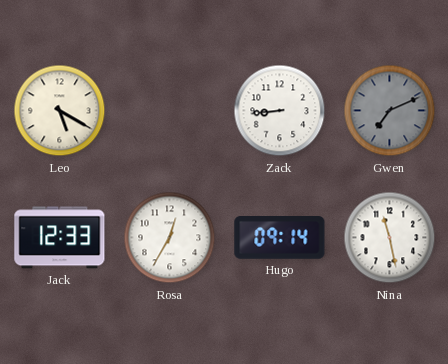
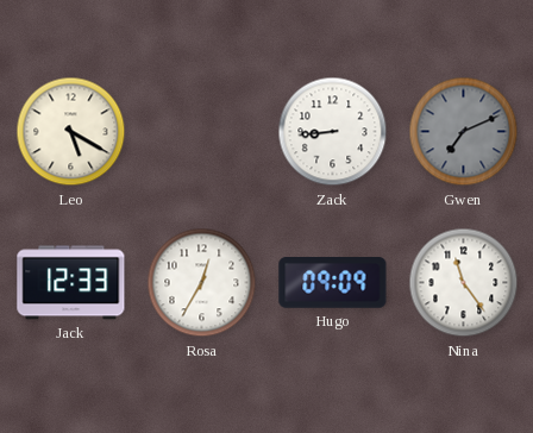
Hugo: 09:14 -> 09:09
Nina: 11:28 -> 11:24
